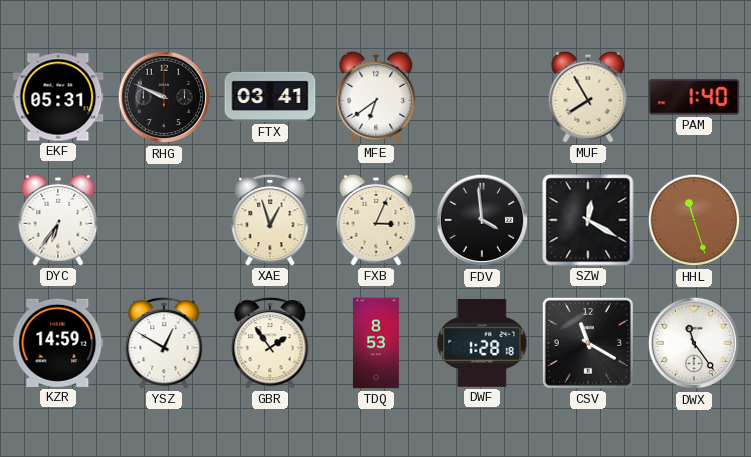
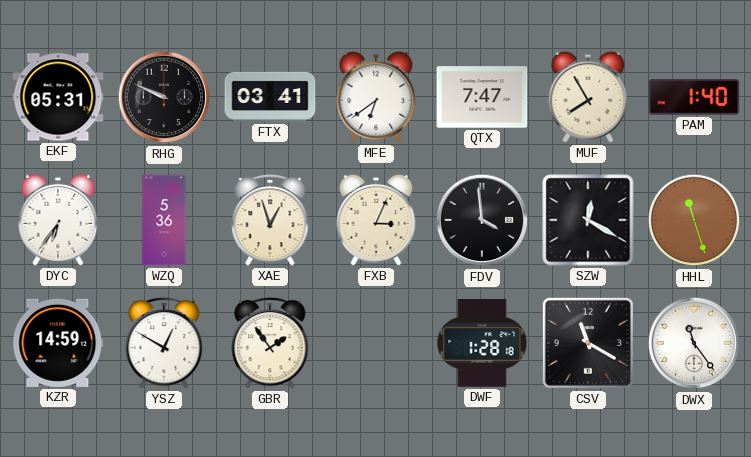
QTX: none -> 7:47
WZQ: none -> 5:36
TDQ: 8:53 -> none
